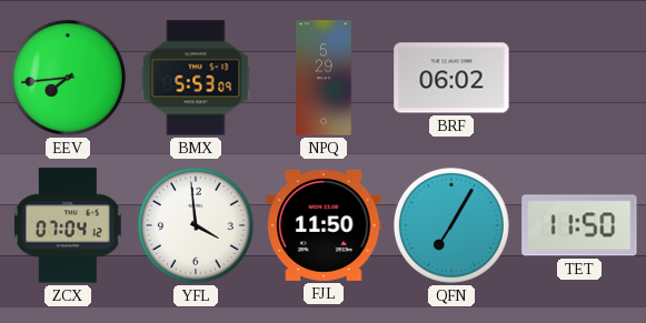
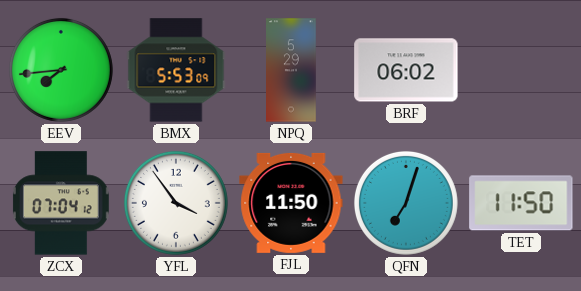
YFL: 3:59 -> 3:54
QFN: 7:05 -> 7:03
